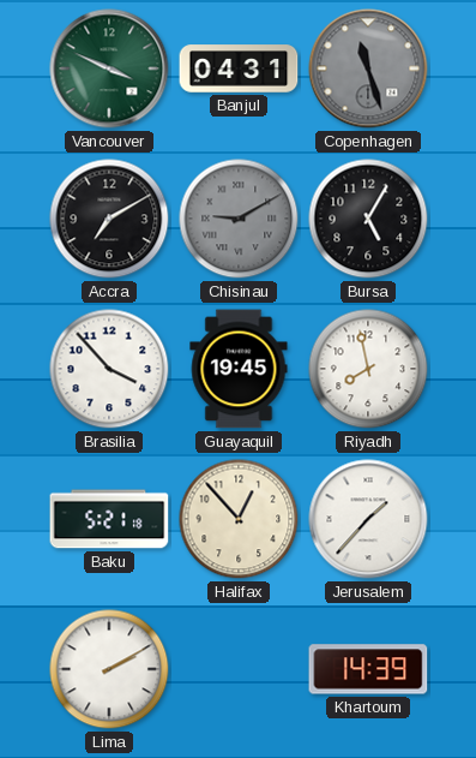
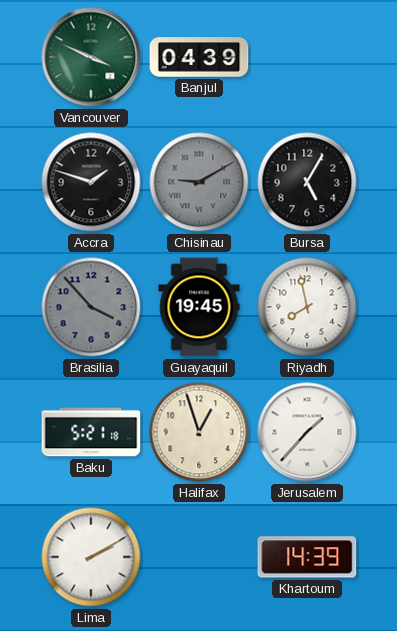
Banjul: 04:31 -> 04:39
Copenhagen: 11:27 -> none
Accra: 7:10 -> 1:48
Brasilia dial: white -> grey
Halifax: 12:53 -> 12:57
